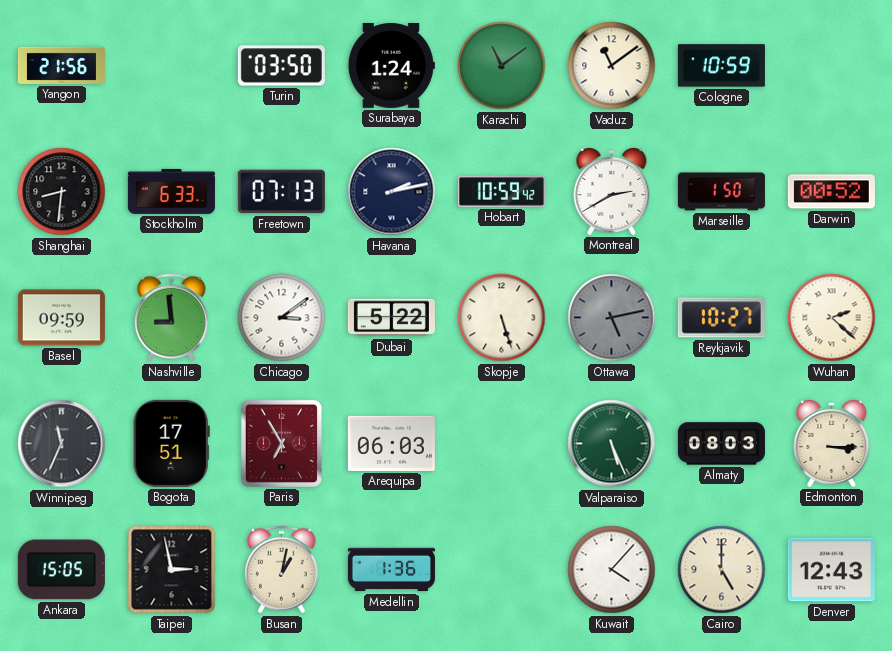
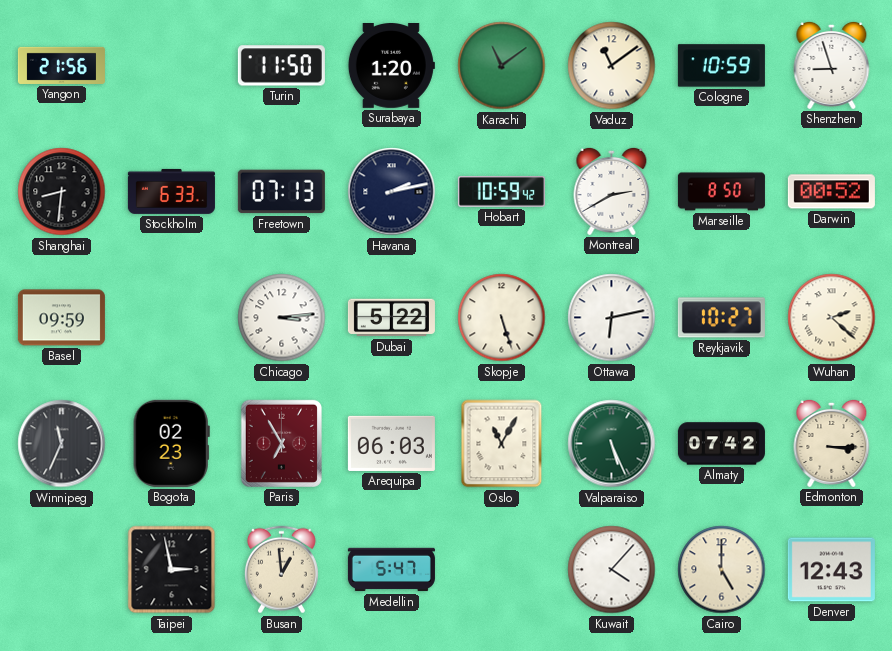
Turin: 03:50 -> 11:50
Surabaya: 1:24 -> 1:20
Shenzhen: none -> 8:57
Marseille: 1:50 -> 8:50
Nashville: 8:59 -> none
Chicago: 3:09 -> 3:14
Ottawa: 5:13 -> 6:13
Ottawa dial: grey -> white
Bogota: 17:51 -> 02:23
Oslo: none -> 11:05
Almaty: 08:03 -> 07:42
Ankara: 15:05 -> none
Busan: 1:02 -> 12:59
Medellin: 1:36 -> 5:47
